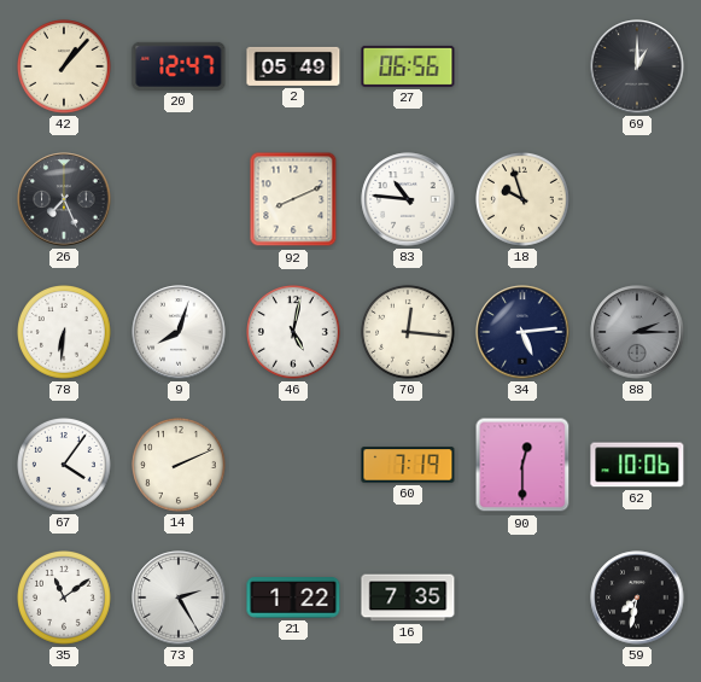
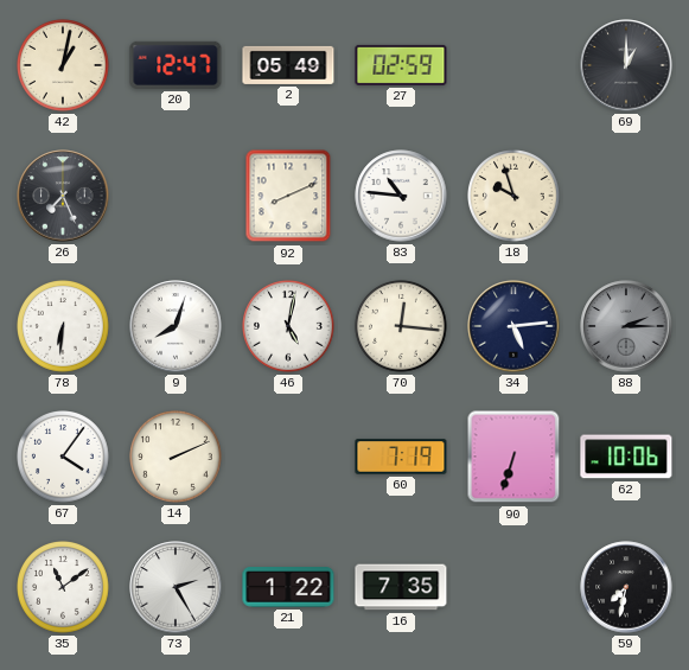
42: 1:07 -> 1:02
27: 06:56 -> 02:59
90: 12:30 -> 6:33
